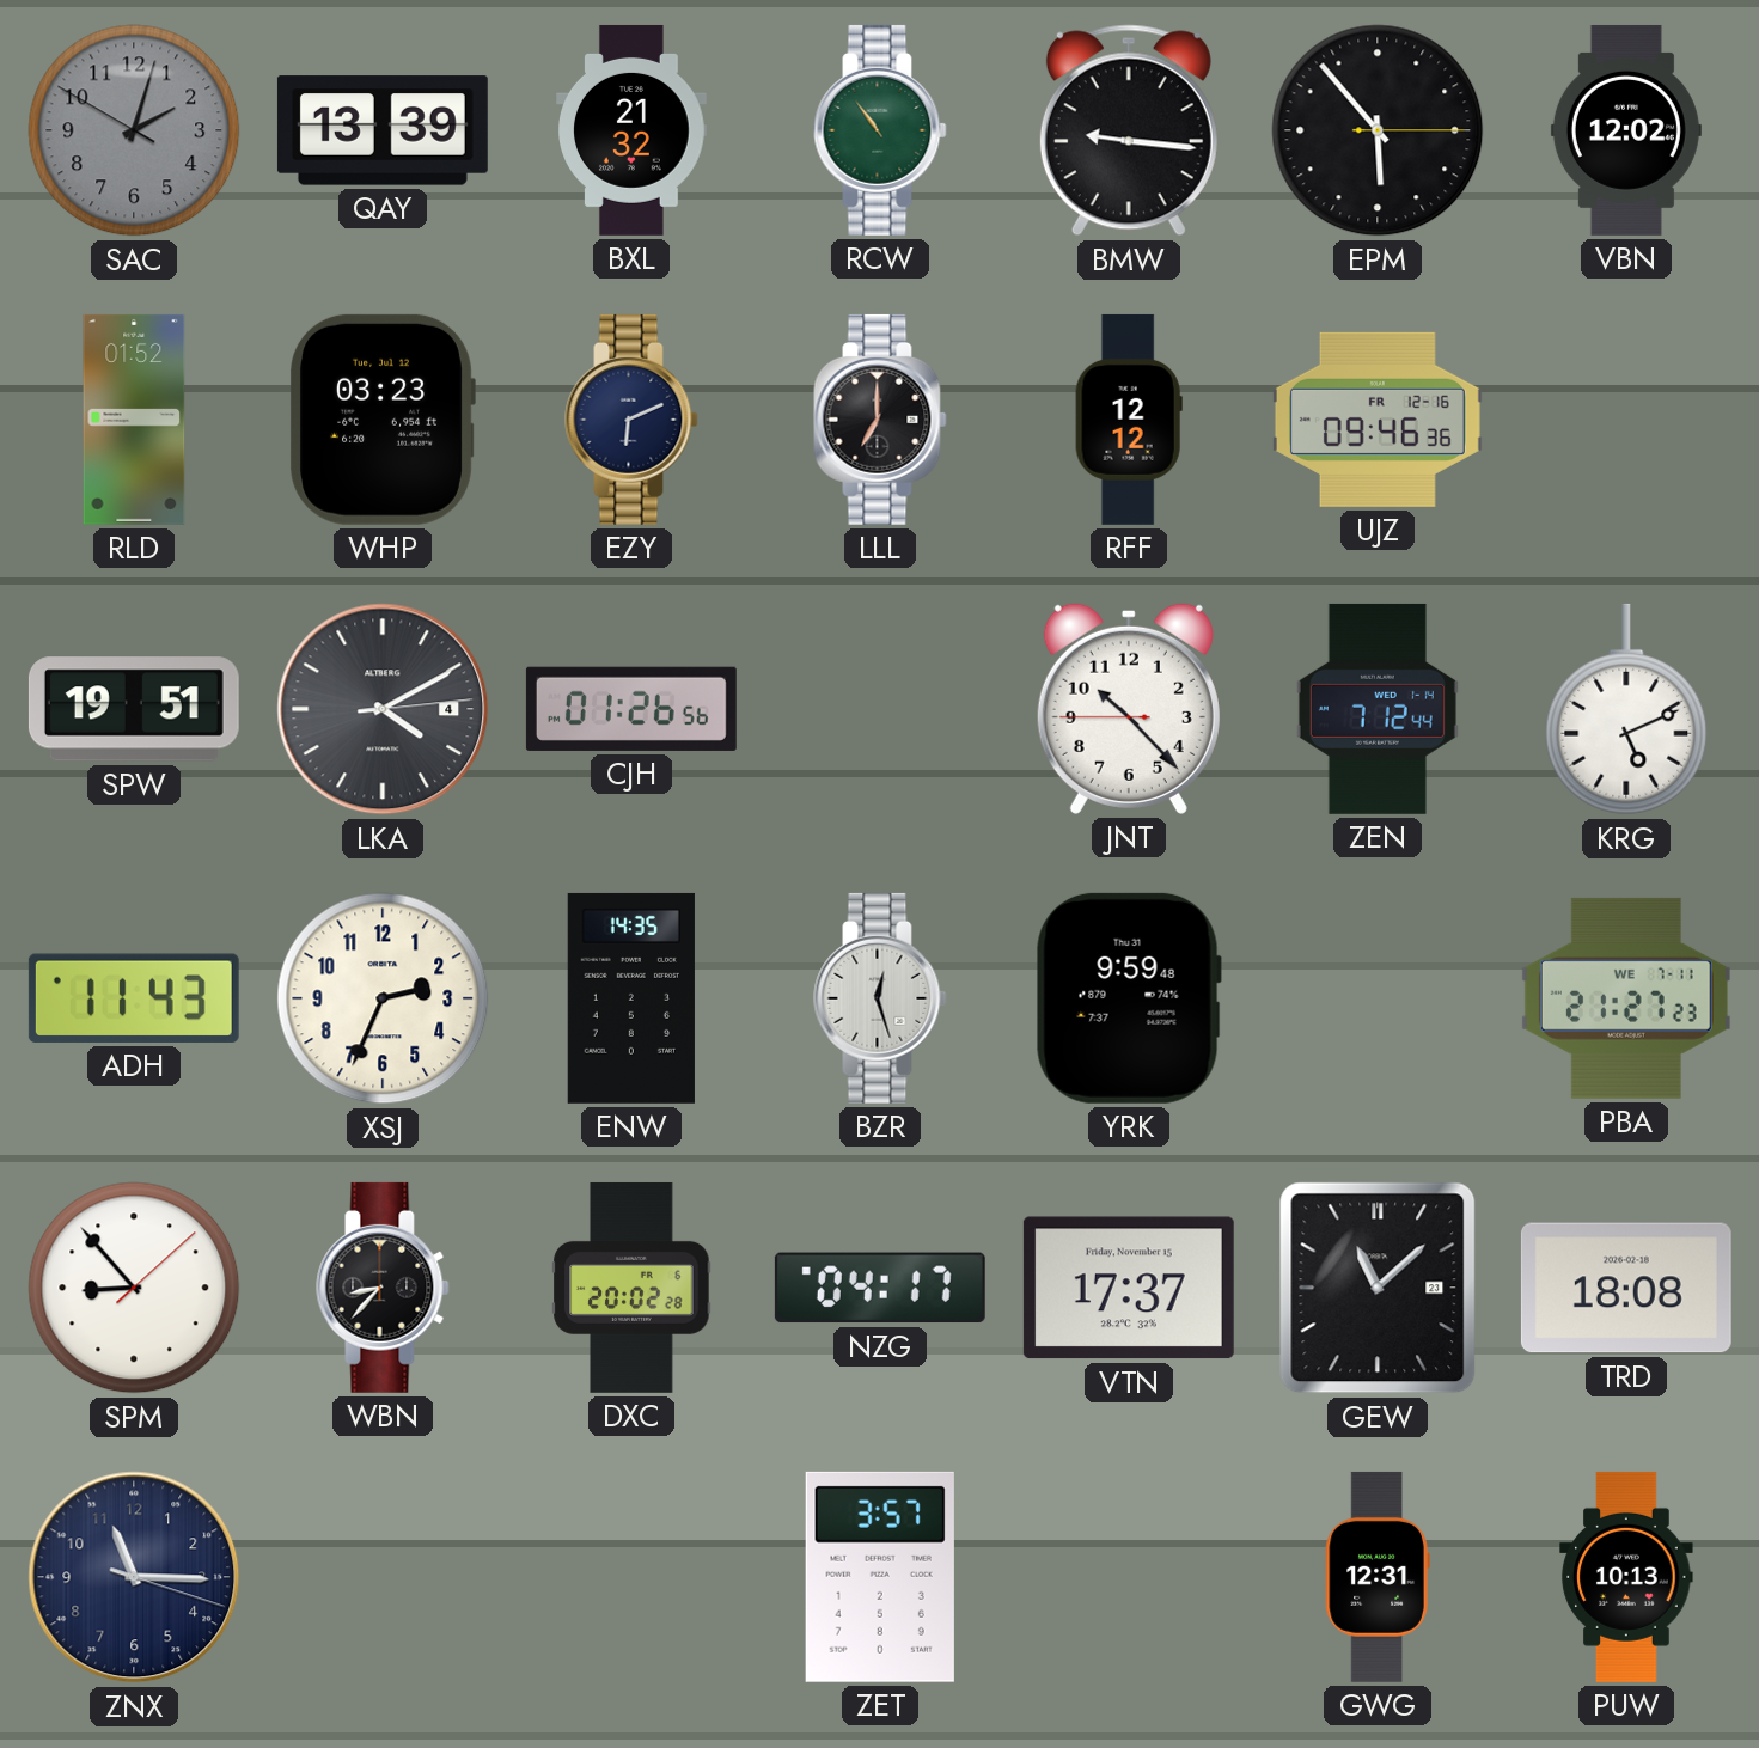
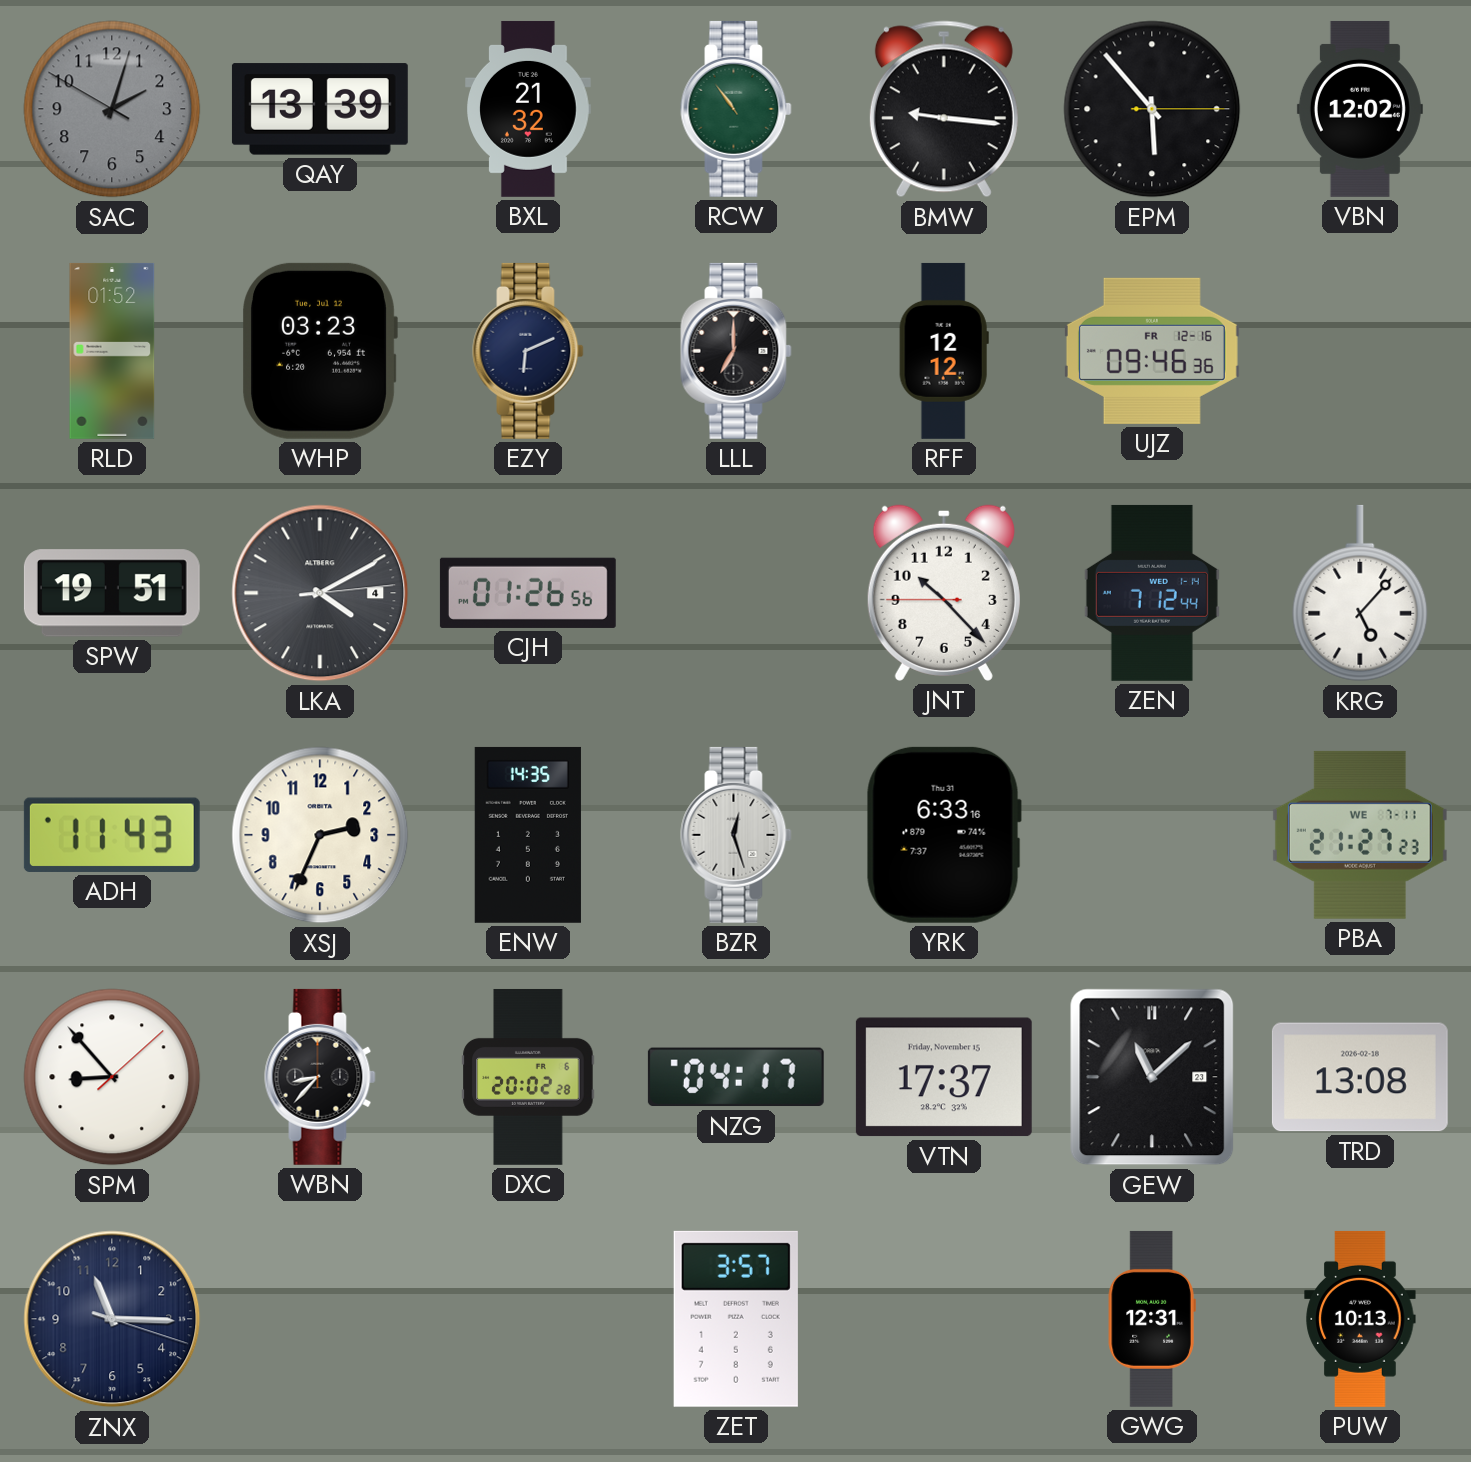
KRG: 5:11 -> 5:07
YRK: 9:59 -> 6:33
TRD: 18:08 -> 13:08
